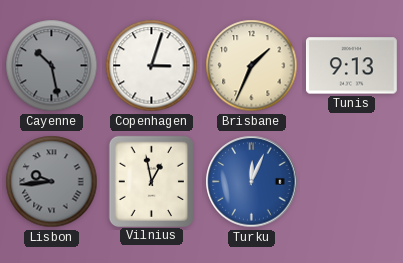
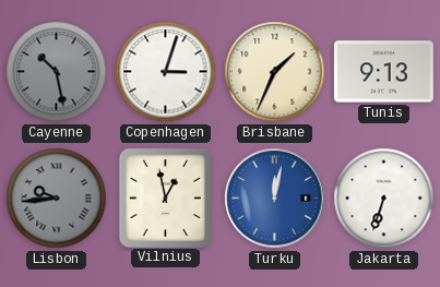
Turku: 12:04 -> 12:02
Jakarta: none -> 6:33
